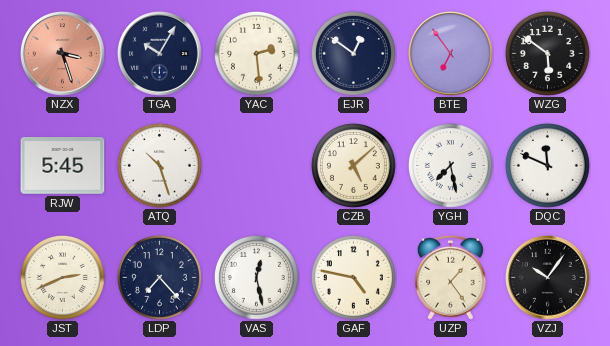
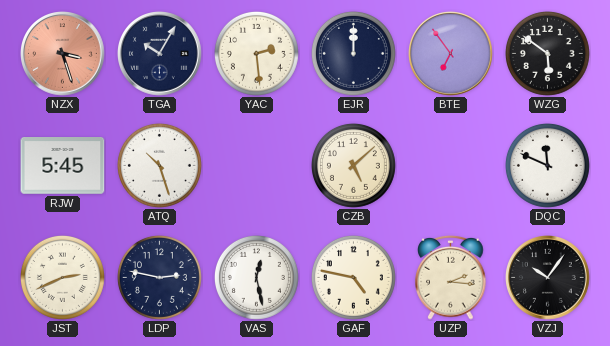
EJR: 12:51 -> 12:00
YGH: 7:28 -> none
LDP: 7:23 -> 2:47
UZP: 1:24 -> 2:16
